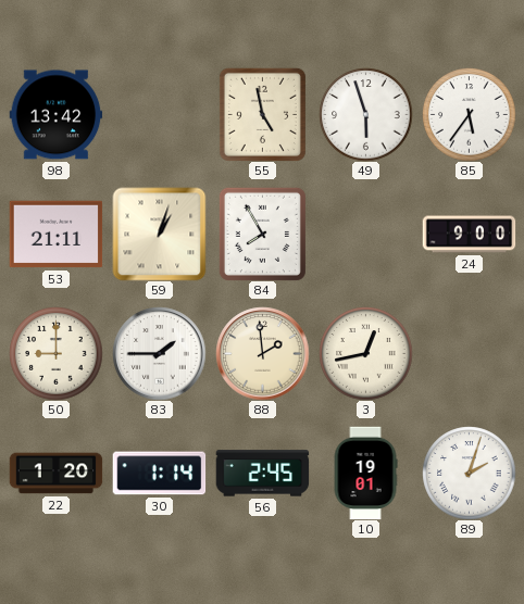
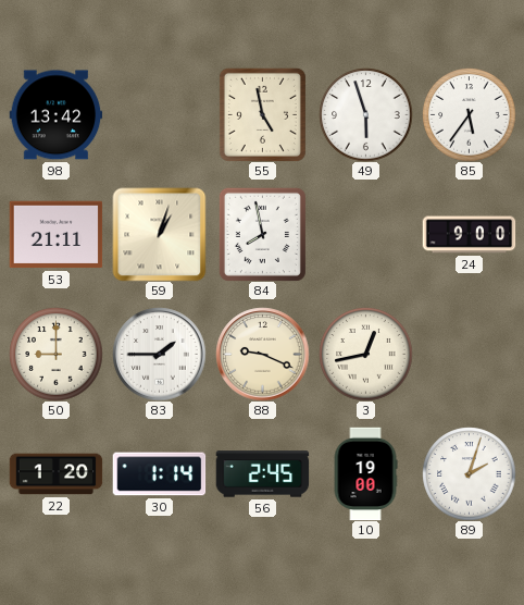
84: 7:55 -> 7:58
88: 1:59 -> 9:19
10: 19:01 -> 19:00
